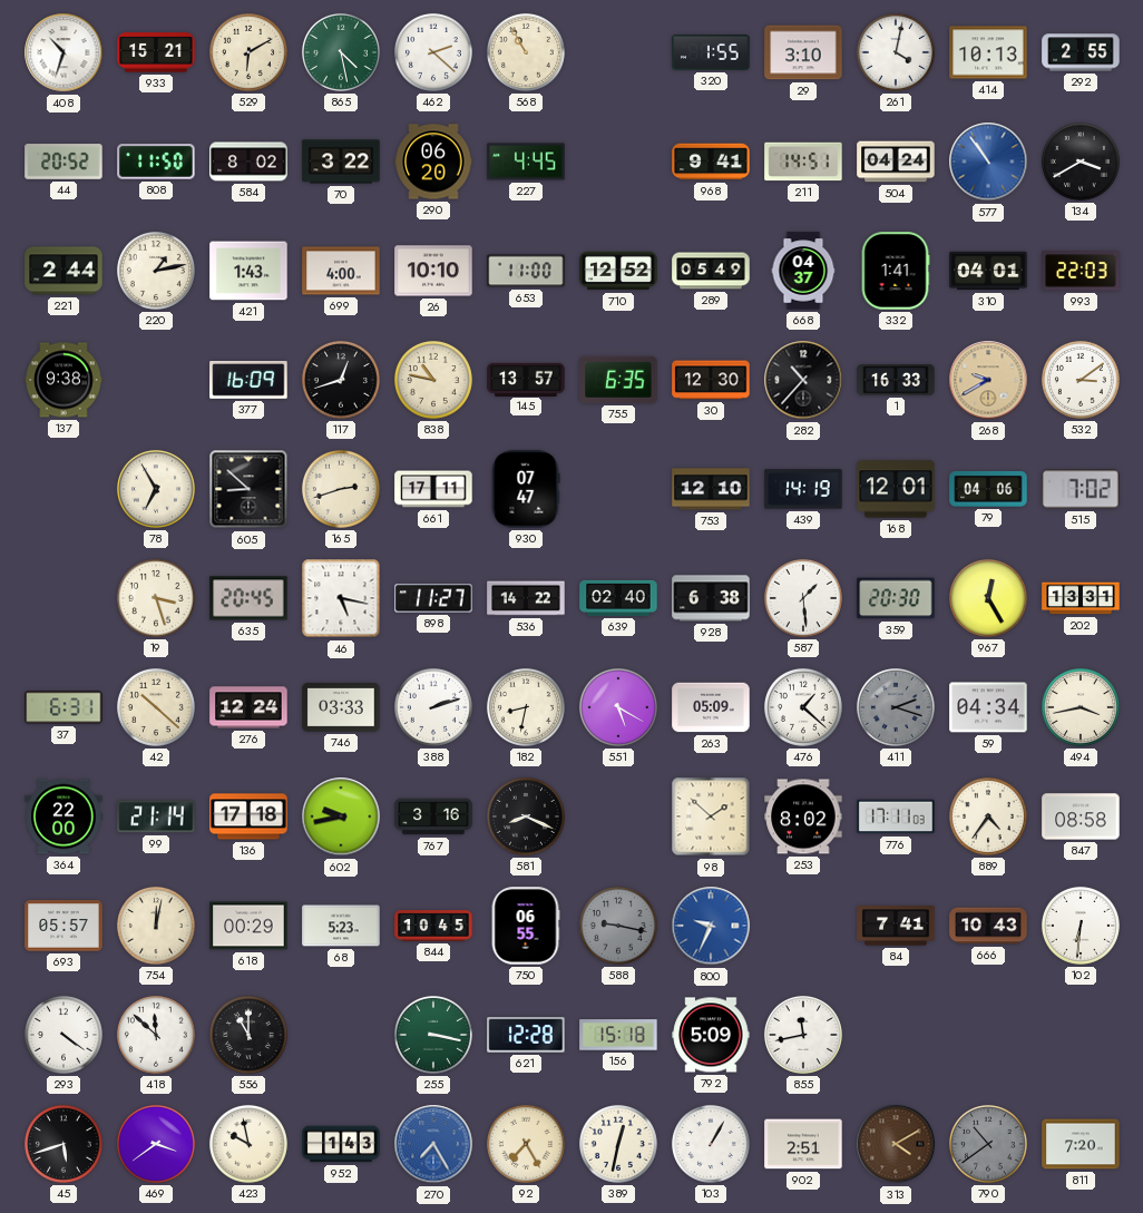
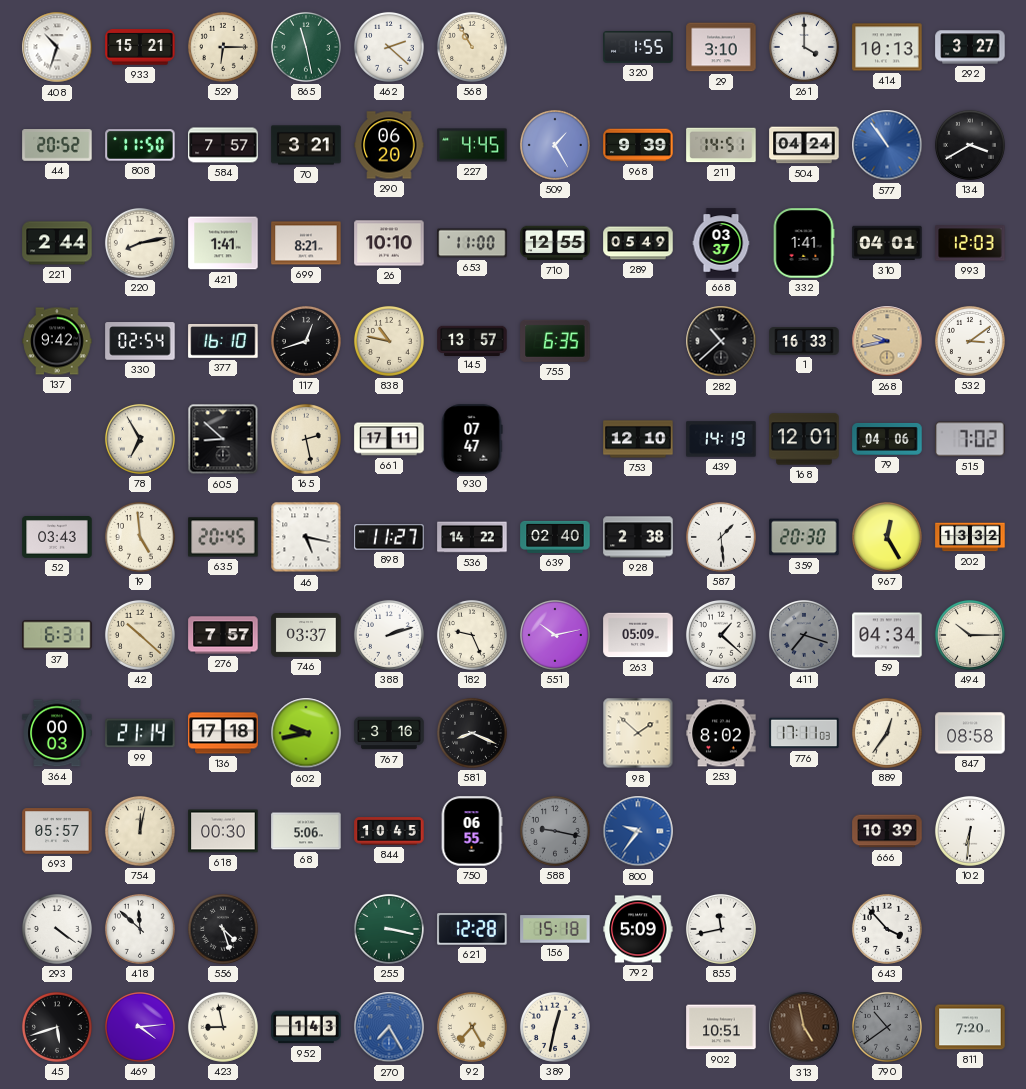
529: 6:10 -> 6:15
865: 4:28 -> 11:28
261: 4:02 -> 4:00
292: 2:55 -> 3:27
584: 8:02 -> 7:57
70: 3:22 -> 3:21
509: none -> 1:25
968: 9:41 -> 9:39
220: 1:13 -> 8:13
421: 1:43 -> 1:41
699: 4:00 -> 8:21
710: 12:52 -> 12:55
668: 04:37 -> 03:37
993: 22:03 -> 12:03
137: 9:38 -> 9:42
330: none -> 02:54
377: 16:09 -> 16:10
30: 12:30 -> none
282: 10:37 -> 10:38
268: 9:40 -> 9:43
165: 2:42 -> 2:28
52: none -> 03:43
19: 3:27 -> 4:59
928: 6:38 -> 2:38
202: 13:31 -> 13:32
276: 12:24 -> 7:57
746: 03:33 -> 03:37
182: 8:32 -> 9:26
551: 5:20 -> 10:13
411: 2:18 -> 7:18
494: 3:43 -> 10:15
364: 22:00 -> 00:03
889: 4:36 -> 12:36
618: 00:29 -> 00:30
68: 5:23 -> 5:06
800: 9:34 -> 9:36
84: 7:41 -> none
666: 10:43 -> 10:39
556: 11:00 -> 4:27
643: none -> 3:53
469: 3:39 -> 4:14
423: 9:58 -> 8:58
103: 1:05 -> none
902: 2:51 -> 10:51
313: 4:10 -> 4:58
